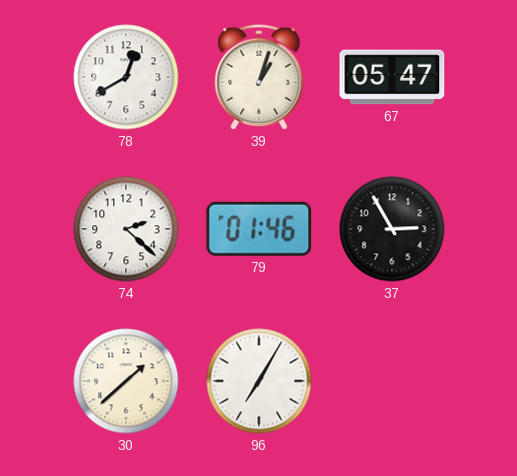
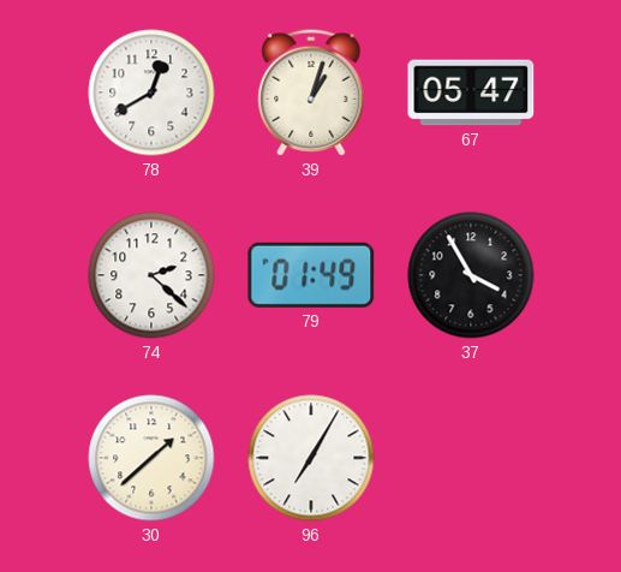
79: 01:46 -> 01:49
37: 2:55 -> 3:55
